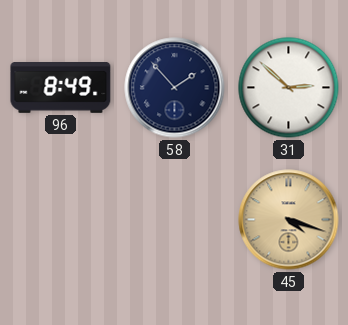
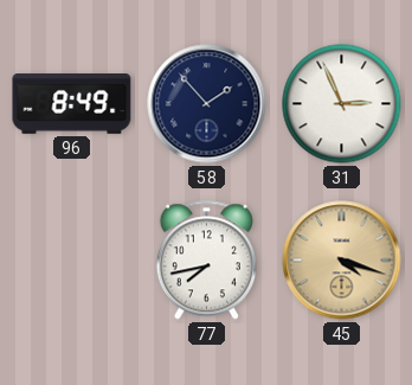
31: 2:52 -> 2:56
77: none -> 7:43
